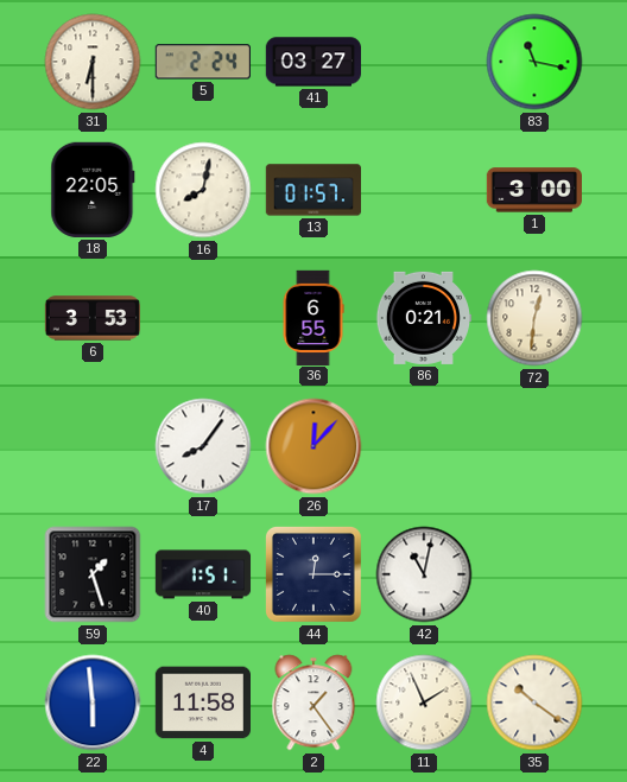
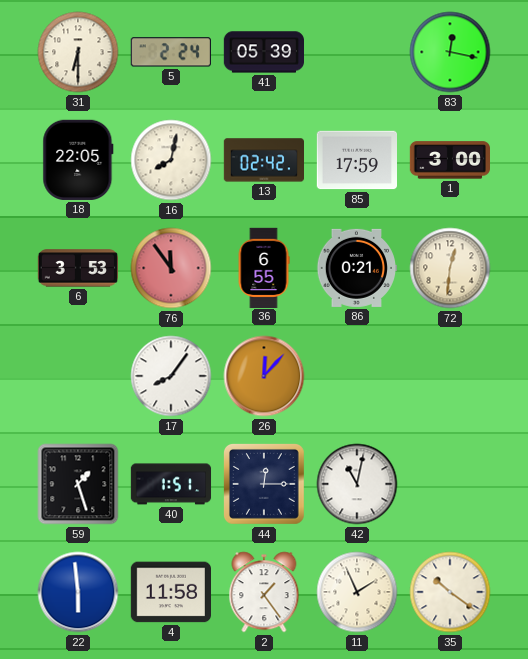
41: 03:27 -> 05:39
83: 11:17 -> 12:17
13: 01:57 -> 02:42
85: none -> 17:59
76: none -> 11:54
